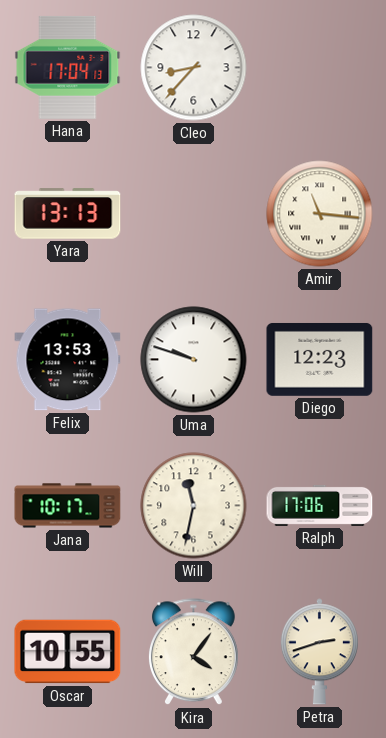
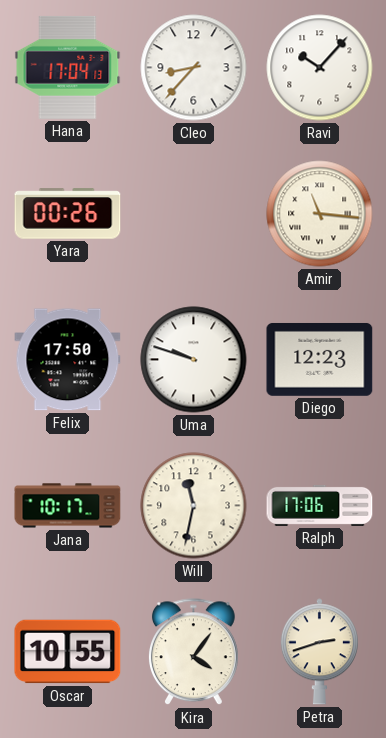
Ravi: none -> 10:07
Yara: 13:13 -> 00:26
Felix: 13:53 -> 17:50
